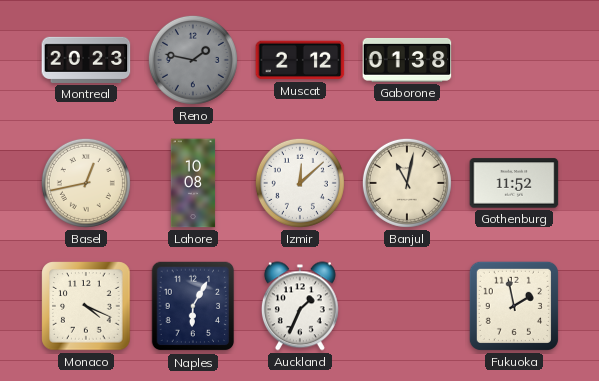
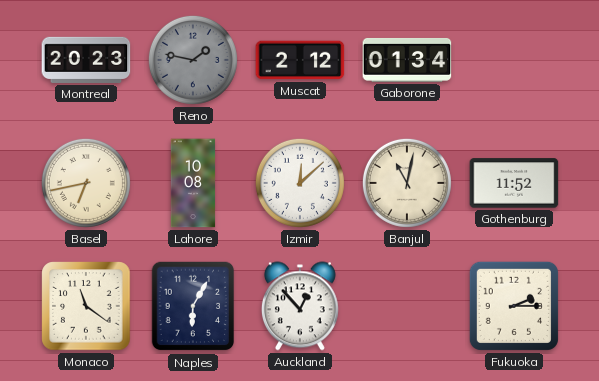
Gaborone: 01:38 -> 01:34
Basel: 12:43 -> 6:43
Monaco: 4:19 -> 11:21
Auckland: 1:34 -> 12:53
Fukuoka: 1:58 -> 2:15
